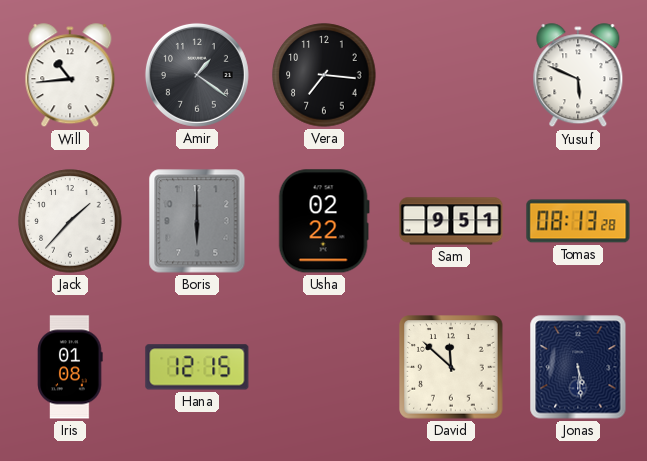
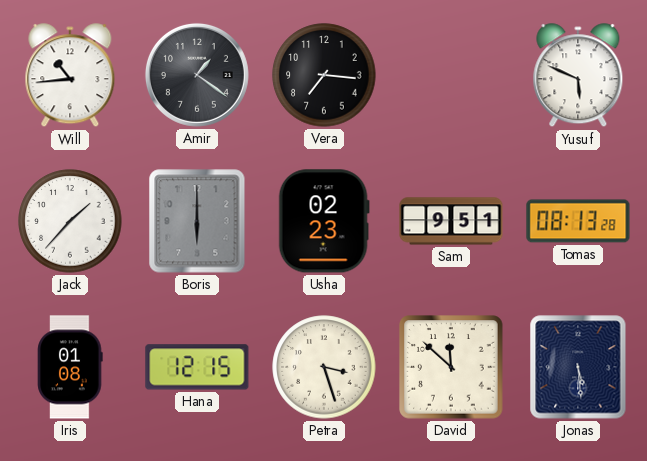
Usha: 02:22 -> 02:23
Petra: none -> 3:27
